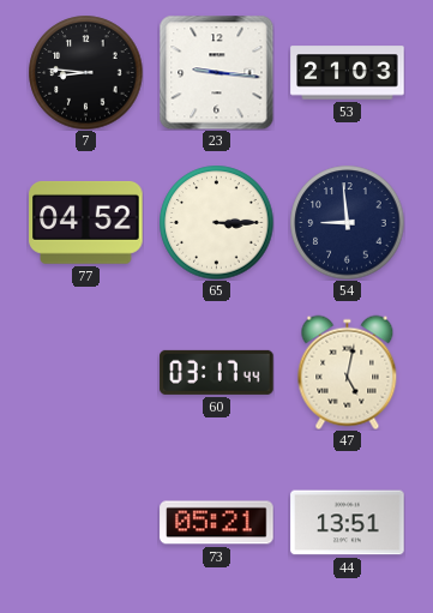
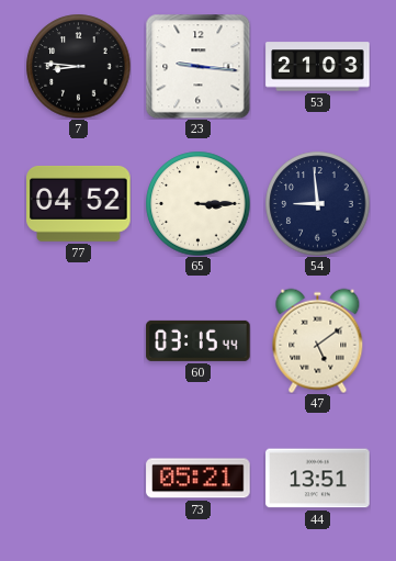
60: 03:17 -> 03:15
47: 5:02 -> 5:09
